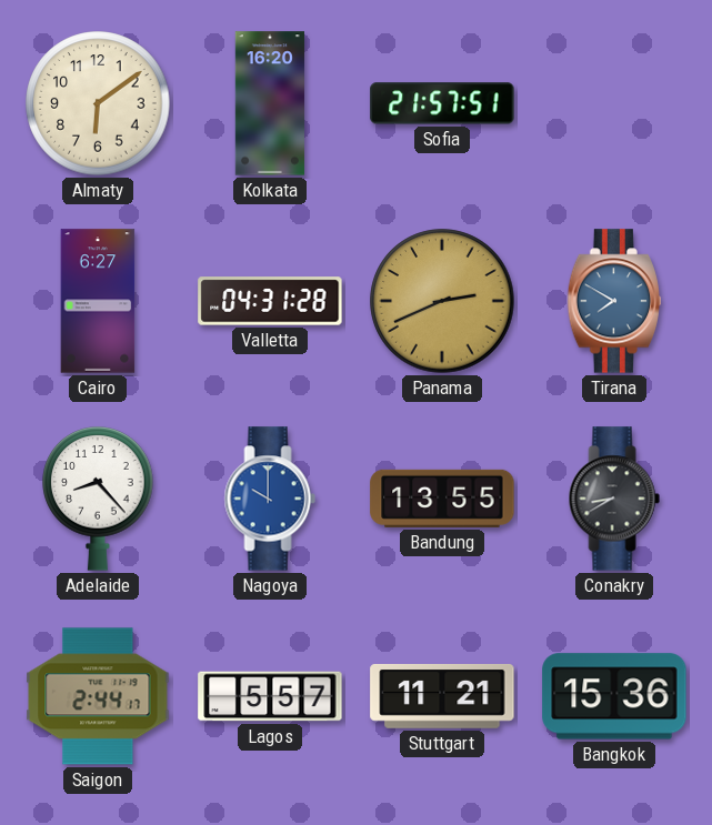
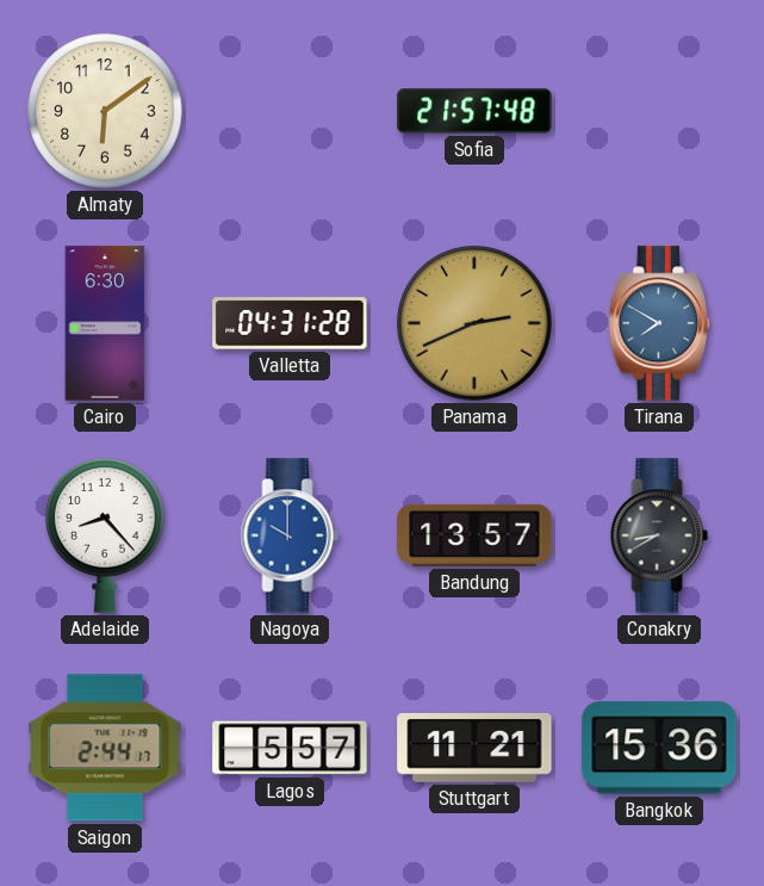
Kolkata: 16:20 -> none
Sofia: 21:57:51 -> 21:57:48
Cairo: 6:27 -> 6:30
Bandung: 13:55 -> 13:57
